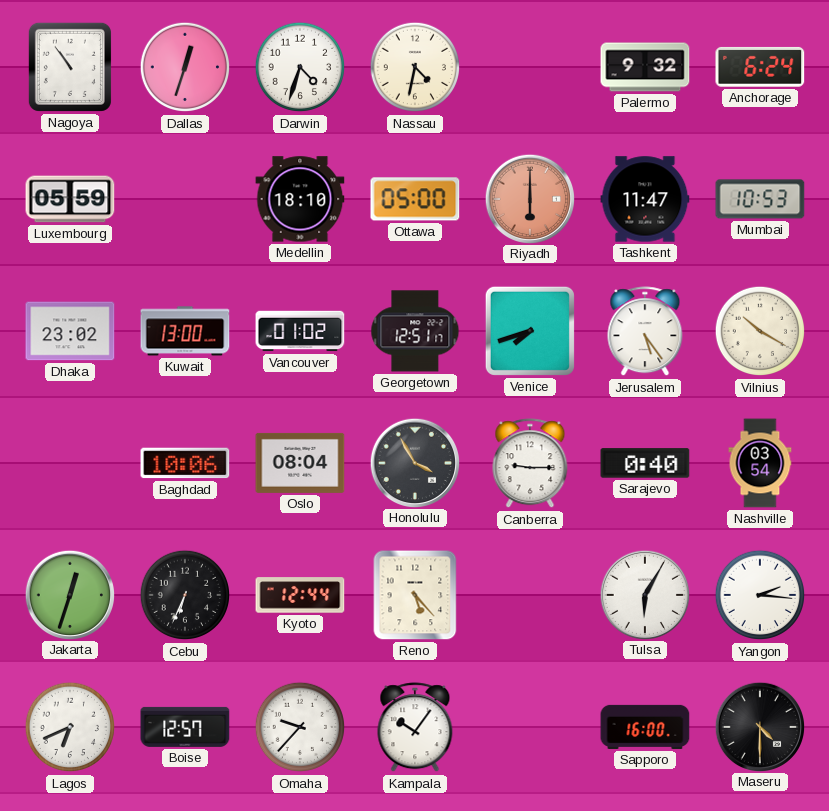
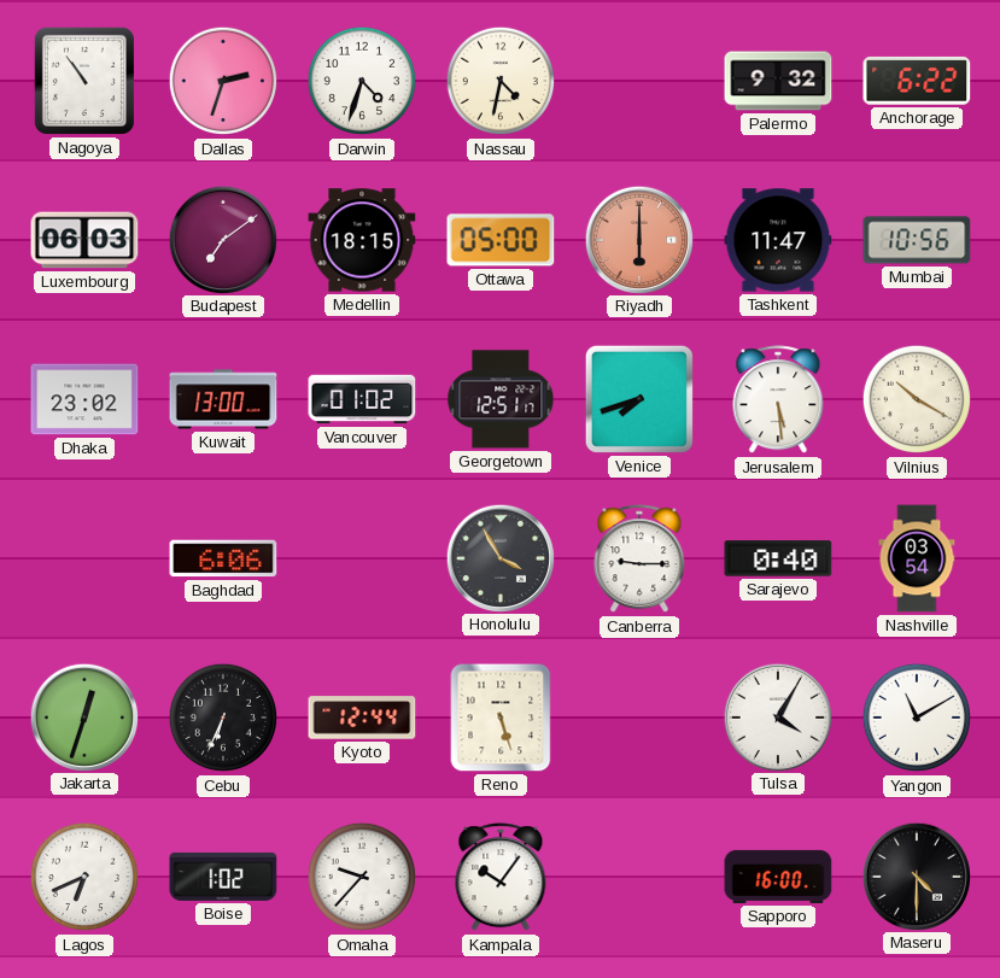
Dallas: 12:33 -> 2:33
Anchorage: 6:24 -> 6:22
Luxembourg: 05:59 -> 06:03
Budapest: none -> 7:09
Medellin: 18:10 -> 18:15
Mumbai: 10:53 -> 10:56
Jerusalem: 5:24 -> 5:29
Baghdad: 10:06 -> 6:06
Oslo: 08:04 -> none
Reno: 5:23 -> 5:27
Tulsa: 6:05 -> 4:05
Yangon: 2:16 -> 11:10
Boise: 12:57 -> 1:02
